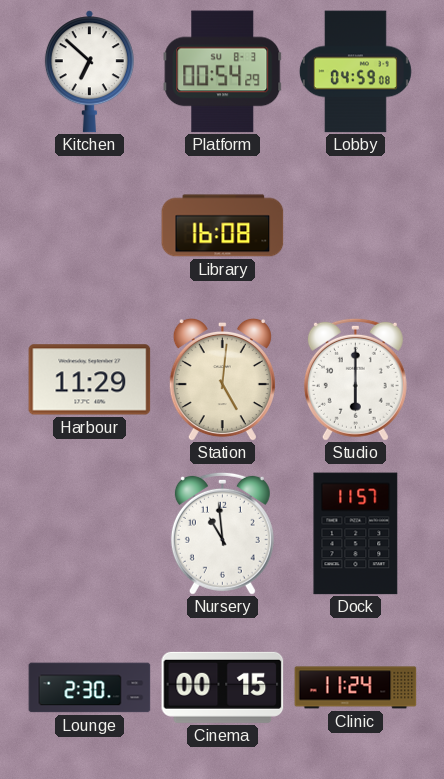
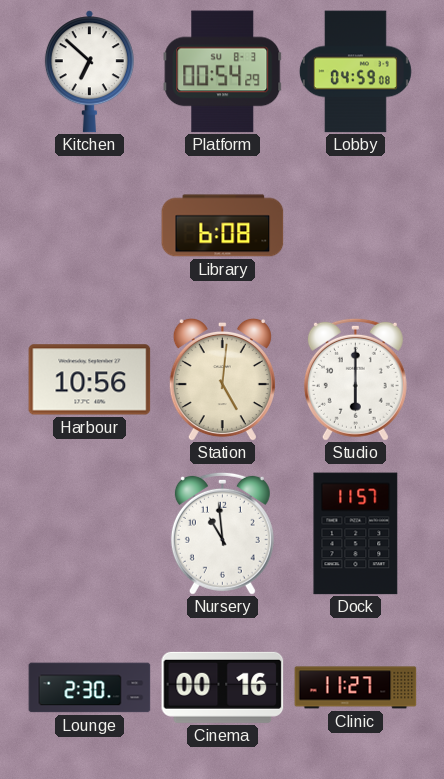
Library: 16:08 -> 6:08
Harbour: 11:29 -> 10:56
Cinema: 00:15 -> 00:16
Clinic: 11:24 -> 11:27
